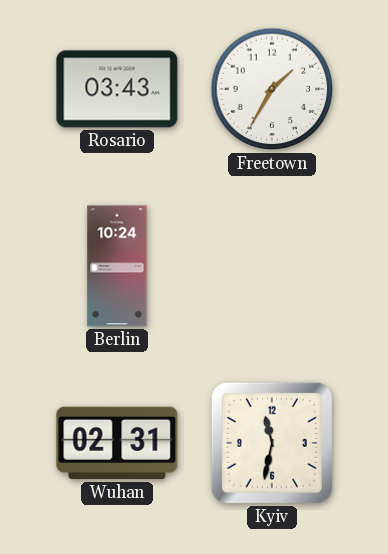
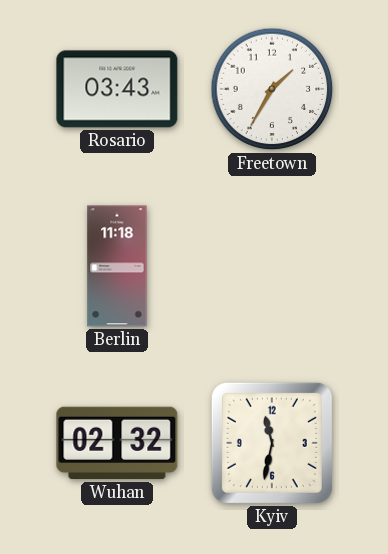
Berlin: 10:24 -> 11:18
Wuhan: 02:31 -> 02:32
